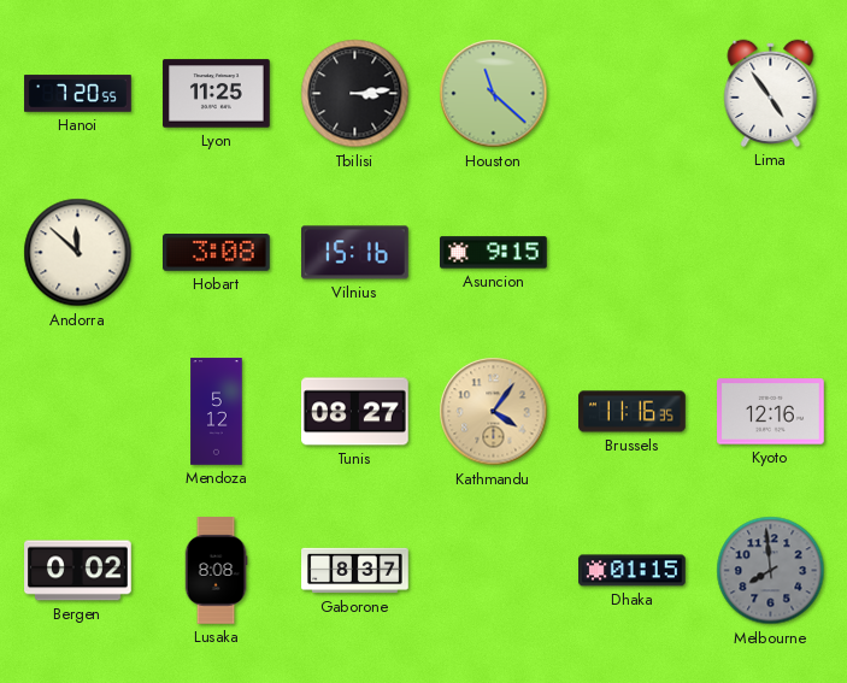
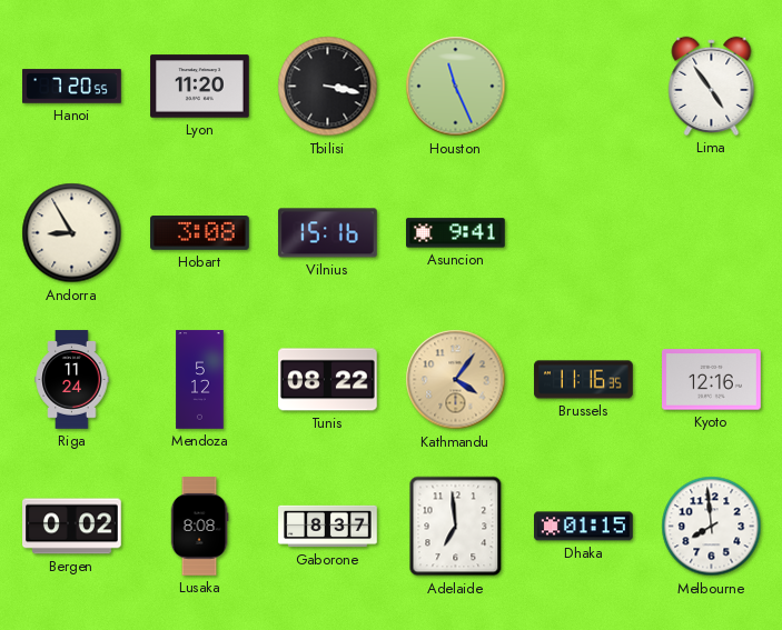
Lyon: 11:25 -> 11:20
Tbilisi: 3:14 -> 3:17
Houston: 11:22 -> 11:26
Andorra: 11:52 -> 8:55
Asuncion: 9:15 -> 9:41
Riga: none -> 11:24
Tunis: 08:27 -> 08:22
Adelaide: none -> 6:59
Melbourne dial: grey -> white
